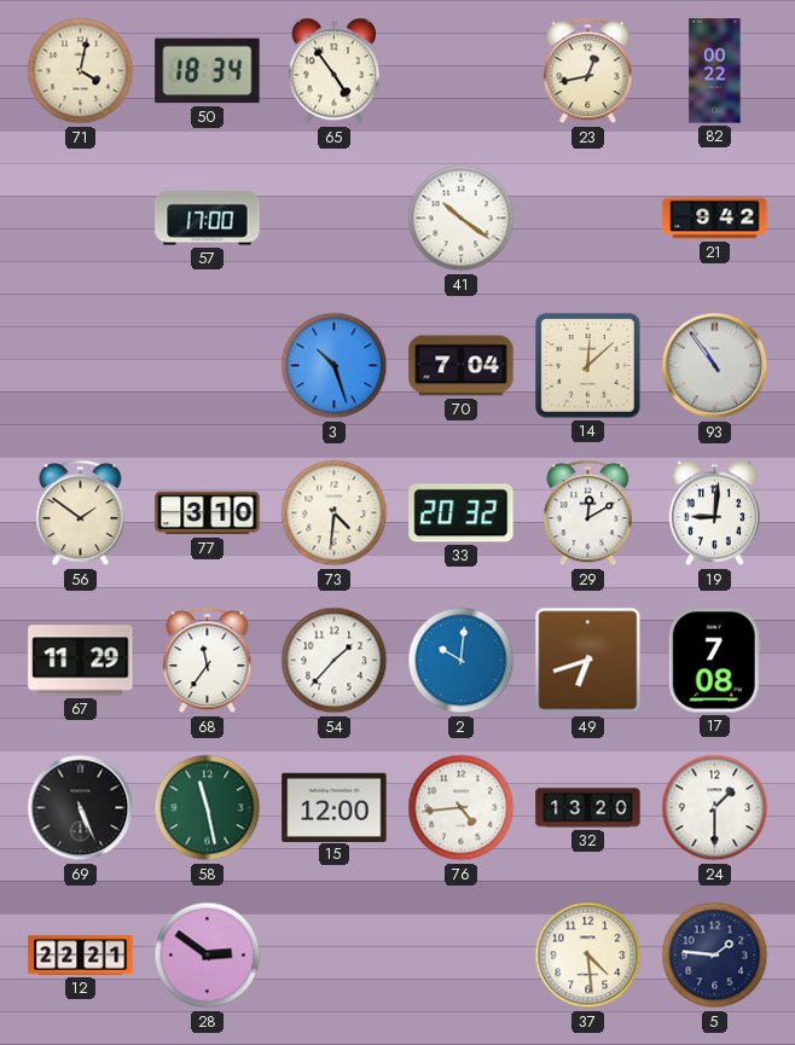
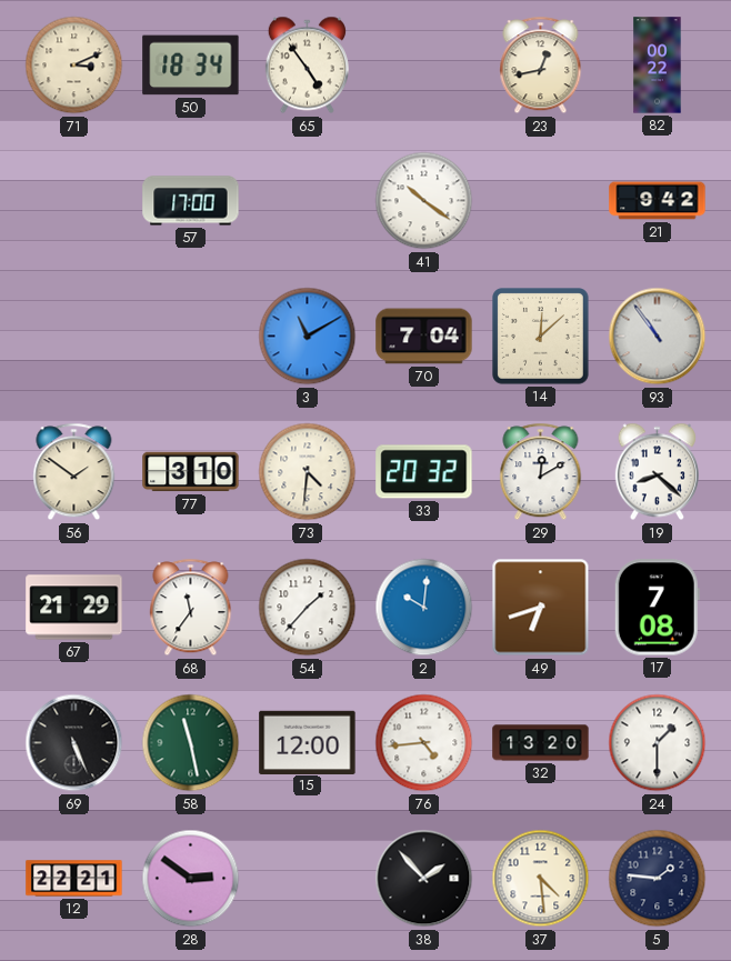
71: 4:02 -> 3:11
3: 10:27 -> 11:10
19: 9:01 -> 8:22
67: 11:29 -> 21:29
38: none -> 1:53
